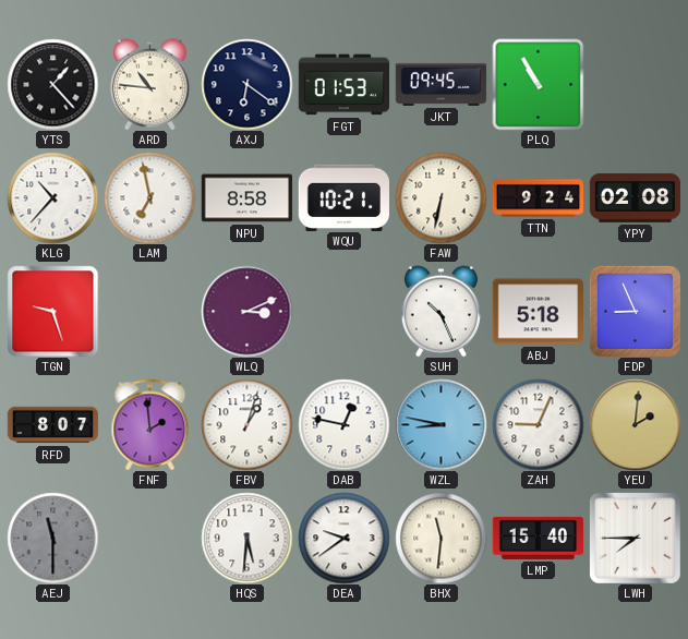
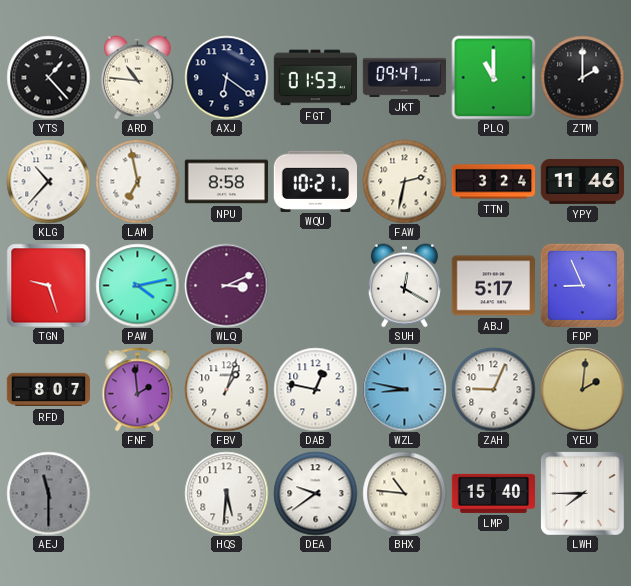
JKT: 09:45 -> 09:47
PLQ: 10:55 -> 11:00
ZTM: none -> 2:00
FAW: 6:32 -> 2:32
TTN: 9:24 -> 3:24
YPY: 02:08 -> 11:46
PAW: none -> 4:13
SUH: 10:26 -> 12:20
ABJ: 5:18 -> 5:17
BHX: 11:31 -> 10:46
